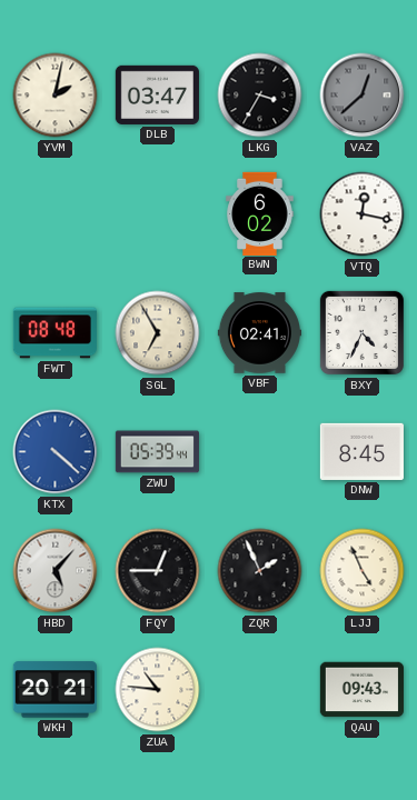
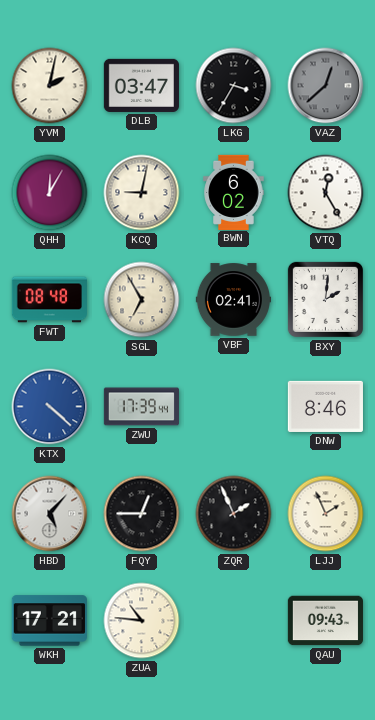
QHH: none -> 12:05
KCQ: none -> 9:02
VTQ: 12:17 -> 12:25
BXY: 4:34 -> 2:01
ZWU: 05:39 -> 17:39
DNW: 8:45 -> 8:46
LJJ: 4:56 -> 1:56
WKH: 20:21 -> 17:21
